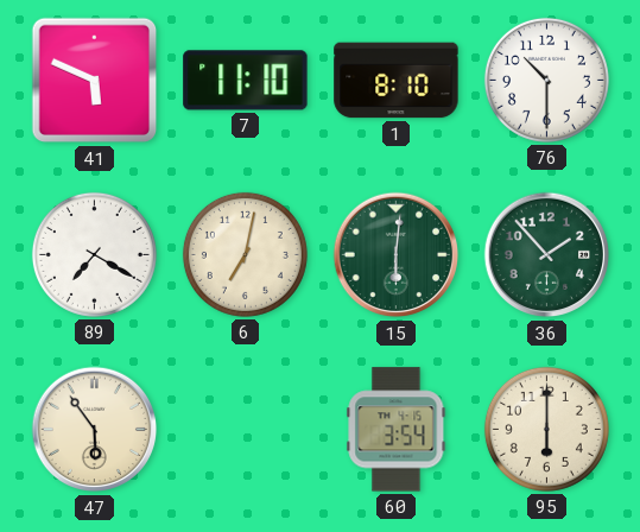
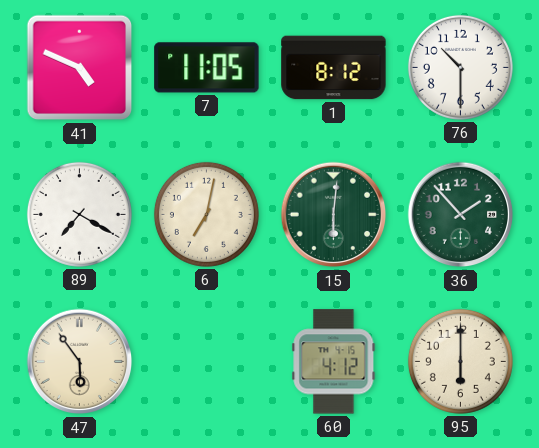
41: 5:49 -> 4:49
7: 11:10 -> 11:05
1: 8:10 -> 8:12
60: 3:54 -> 4:12
